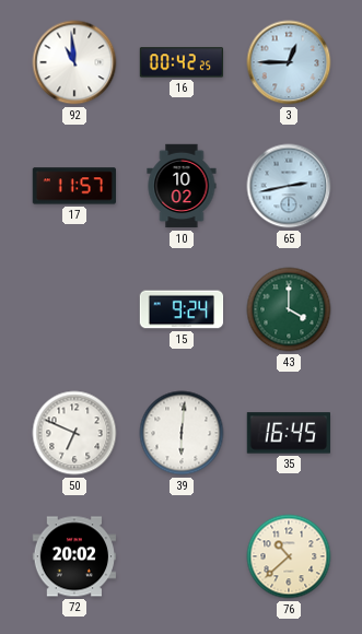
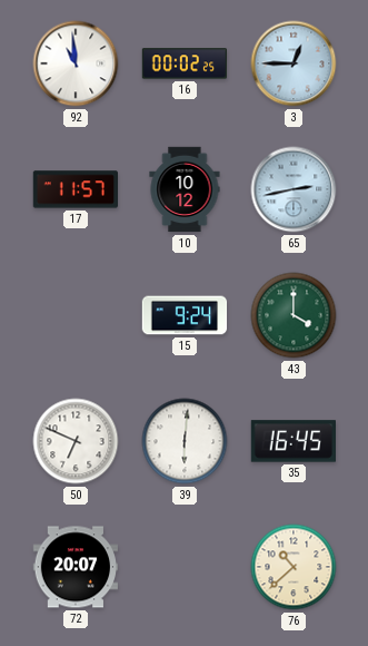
16: 00:42 -> 00:02
10: 10:02 -> 10:12
72: 20:02 -> 20:07
